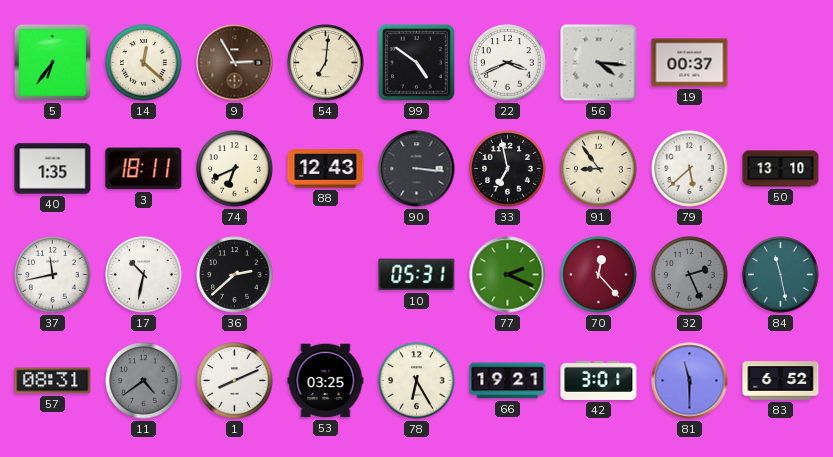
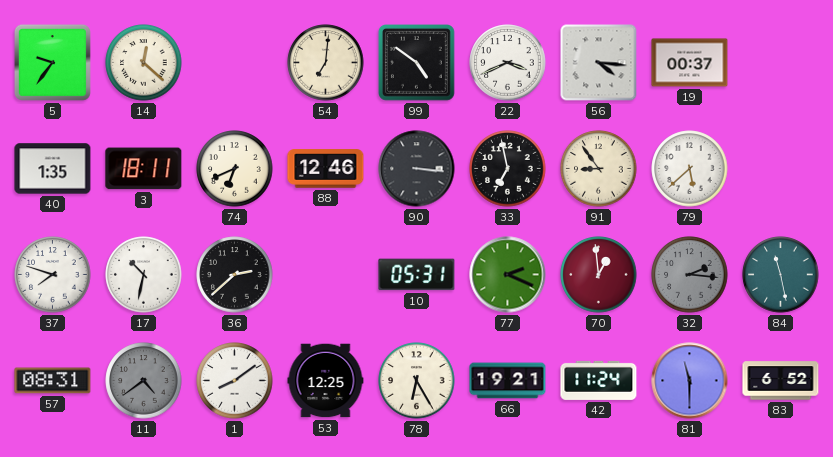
5: 6:36 -> 9:36
9: 2:55 -> none
88: 12:43 -> 12:46
50: 13:10 -> none
37: 11:43 -> 7:48
70: 12:23 -> 12:59
32: 2:26 -> 2:16
1: 8:11 -> 8:09
53: 03:25 -> 12:25
42: 3:01 -> 11:24
